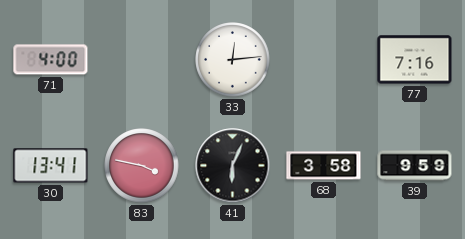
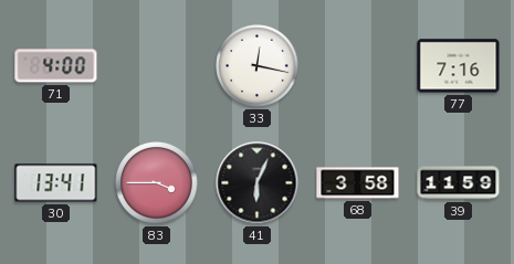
33: 12:14 -> 12:17
83: 3:47 -> 3:45
39: 9:59 -> 11:59
